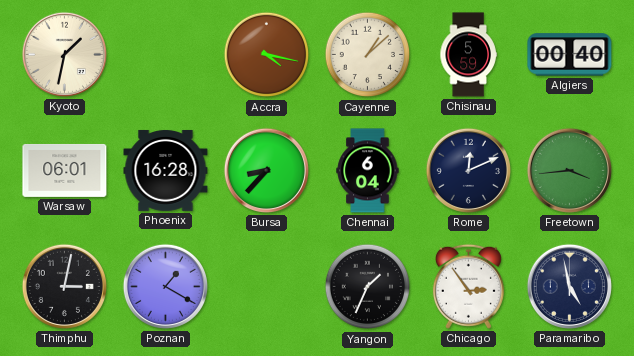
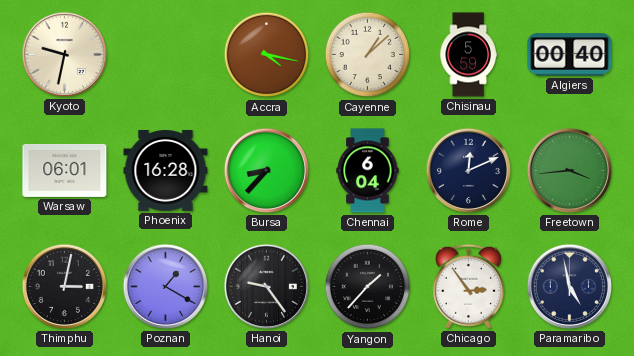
Kyoto: 1:32 -> 9:32
Hanoi: none -> 9:24
Yangon: 1:34 -> 1:37
